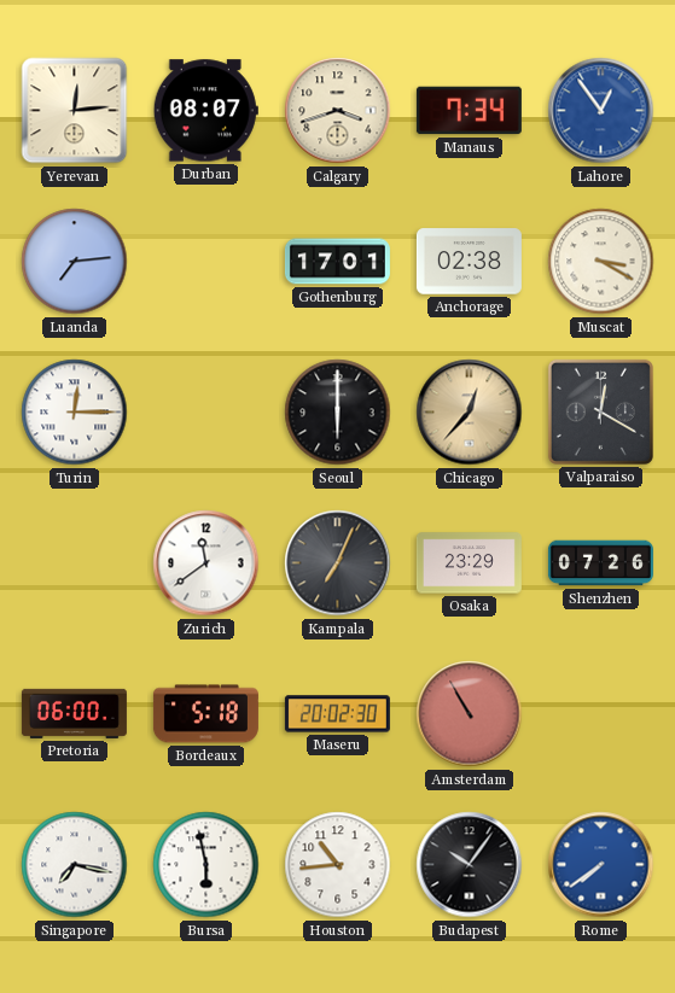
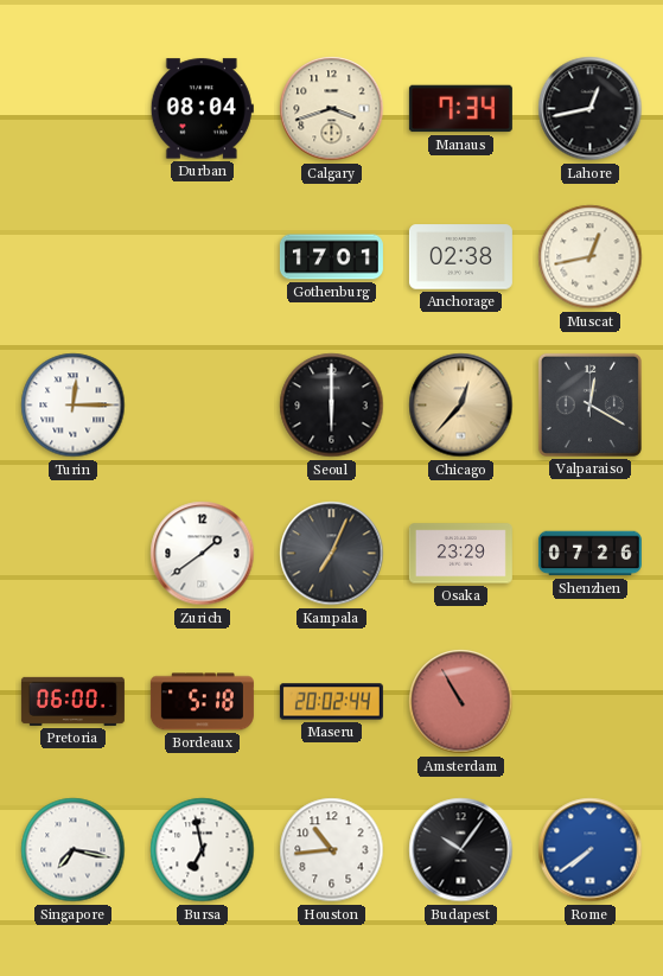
Yerevan: 12:14 -> none
Durban: 08:07 -> 08:04
Lahore: 12:54 -> 12:43
Lahore dial: blue -> black
Luanda: 7:14 -> none
Muscat: 3:20 -> 12:43
Zurich: 11:39 -> 1:39
Maseru: 20:02:30 -> 20:02:44
Bursa: 5:58 -> 6:58
